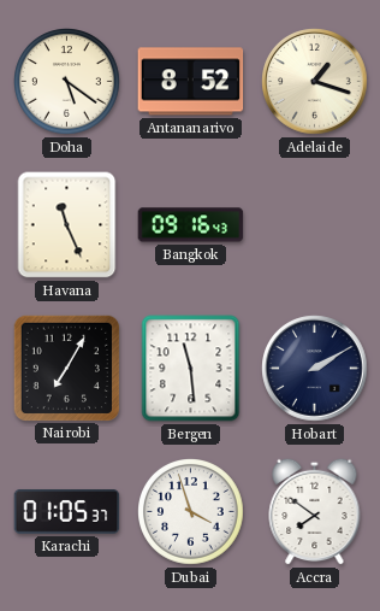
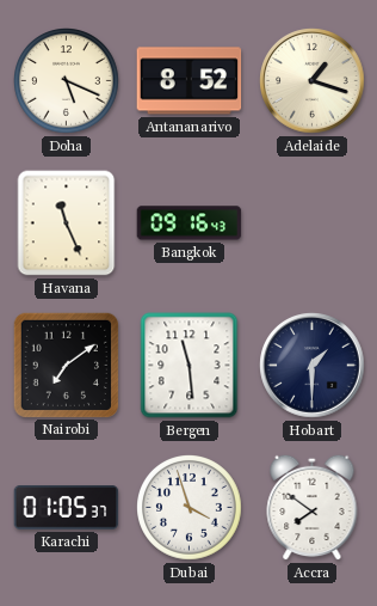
Doha: 5:21 -> 5:19
Nairobi: 7:05 -> 7:09
Hobart: 2:10 -> 1:30
